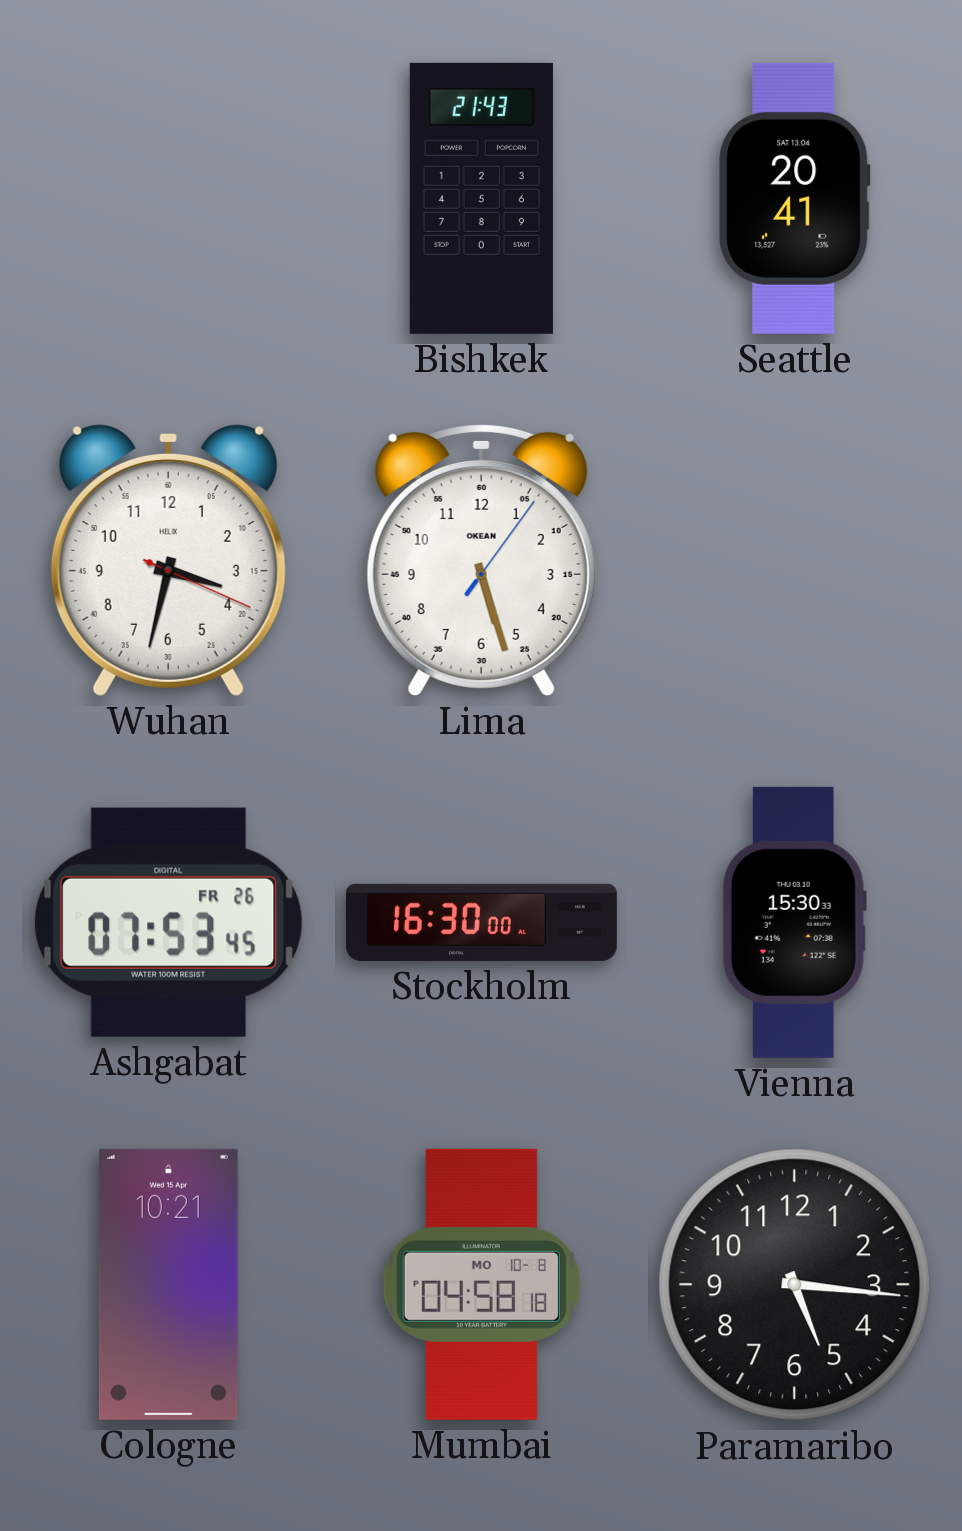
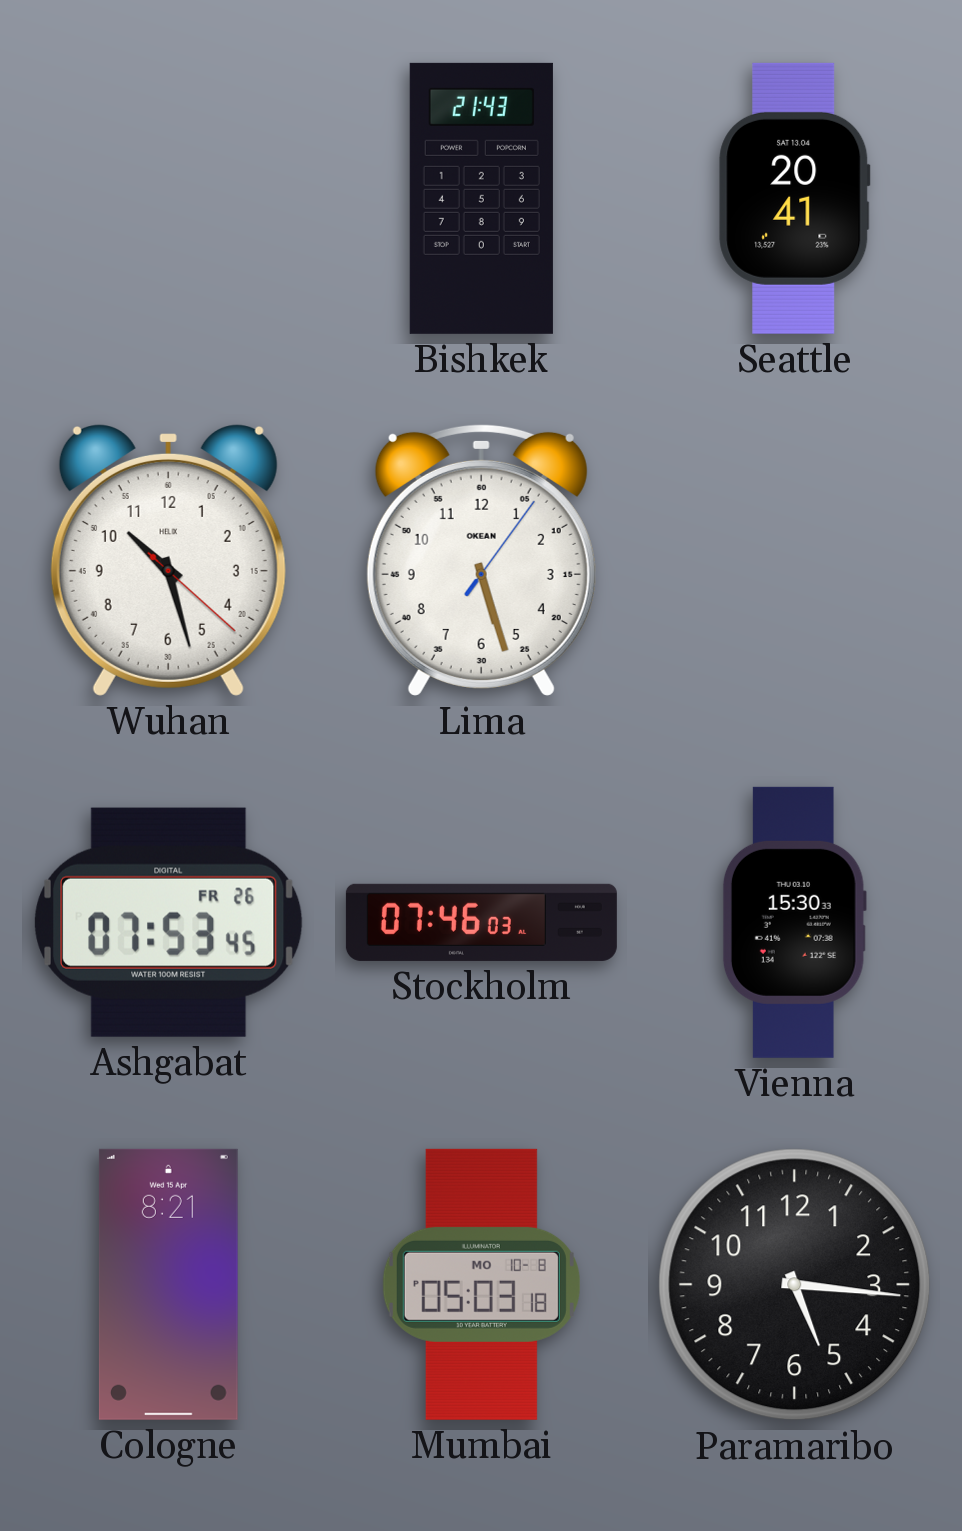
Wuhan: 3:32 -> 10:27
Stockholm: 16:30 -> 07:46
Cologne: 10:21 -> 8:21
Mumbai: 04:58 -> 05:03
